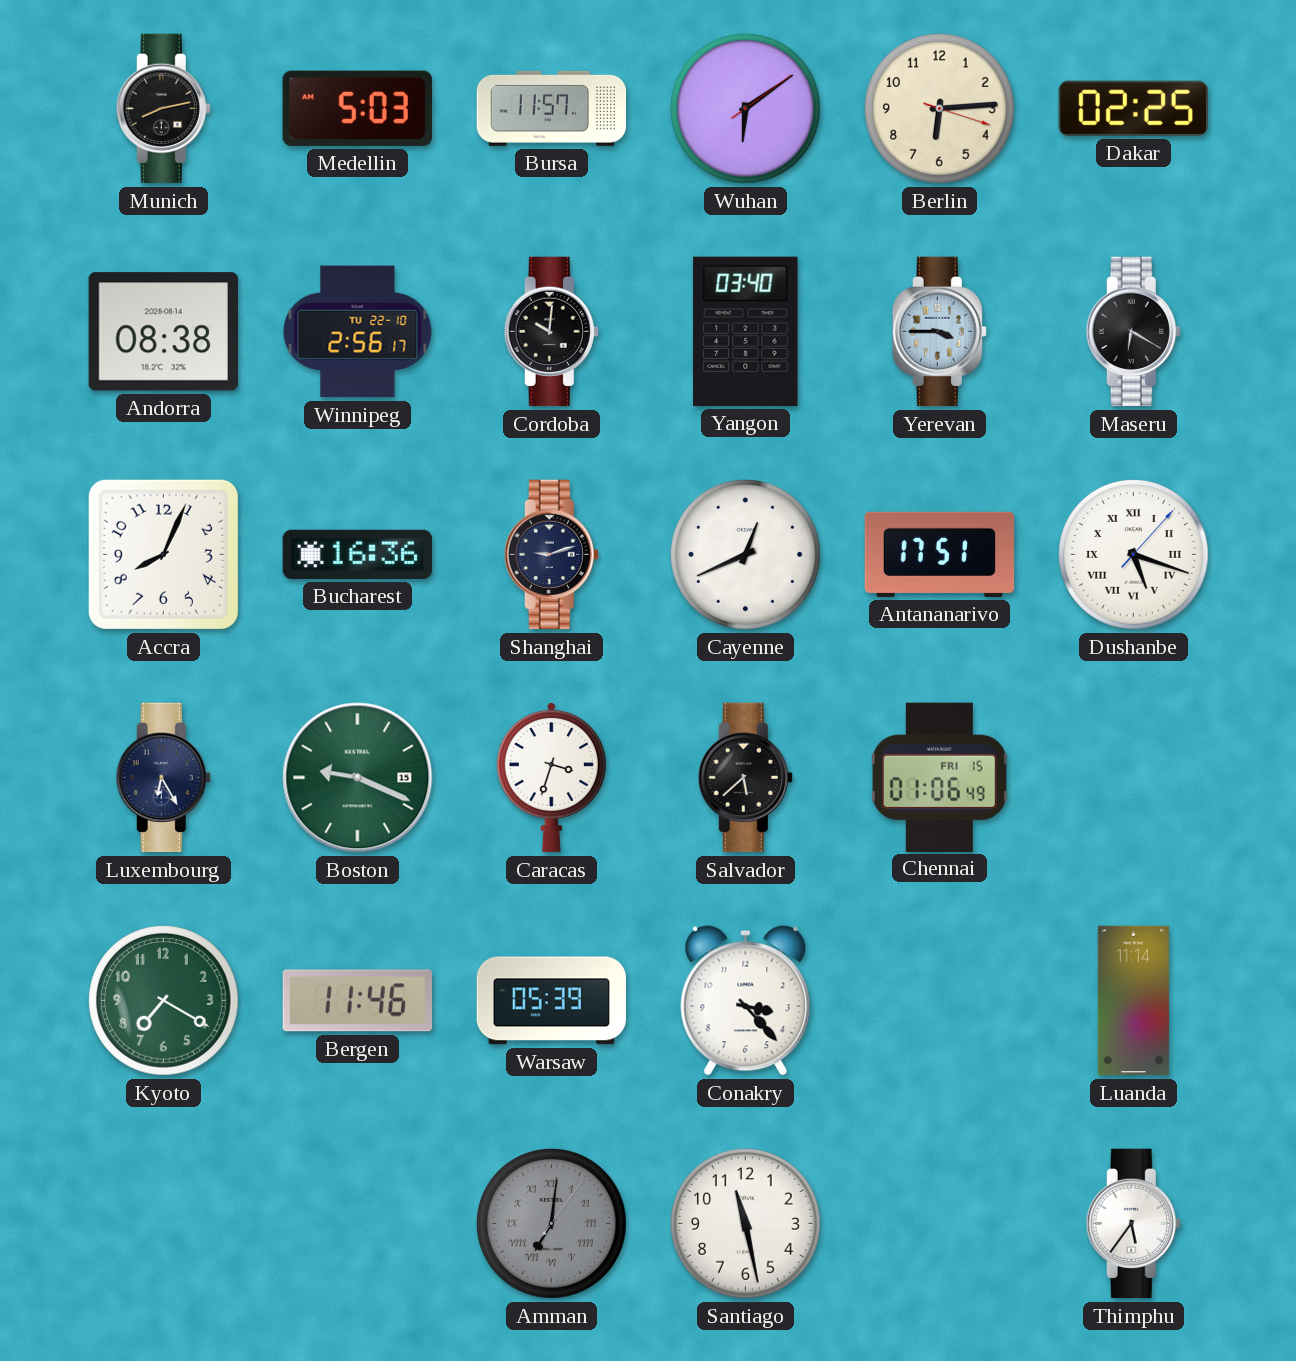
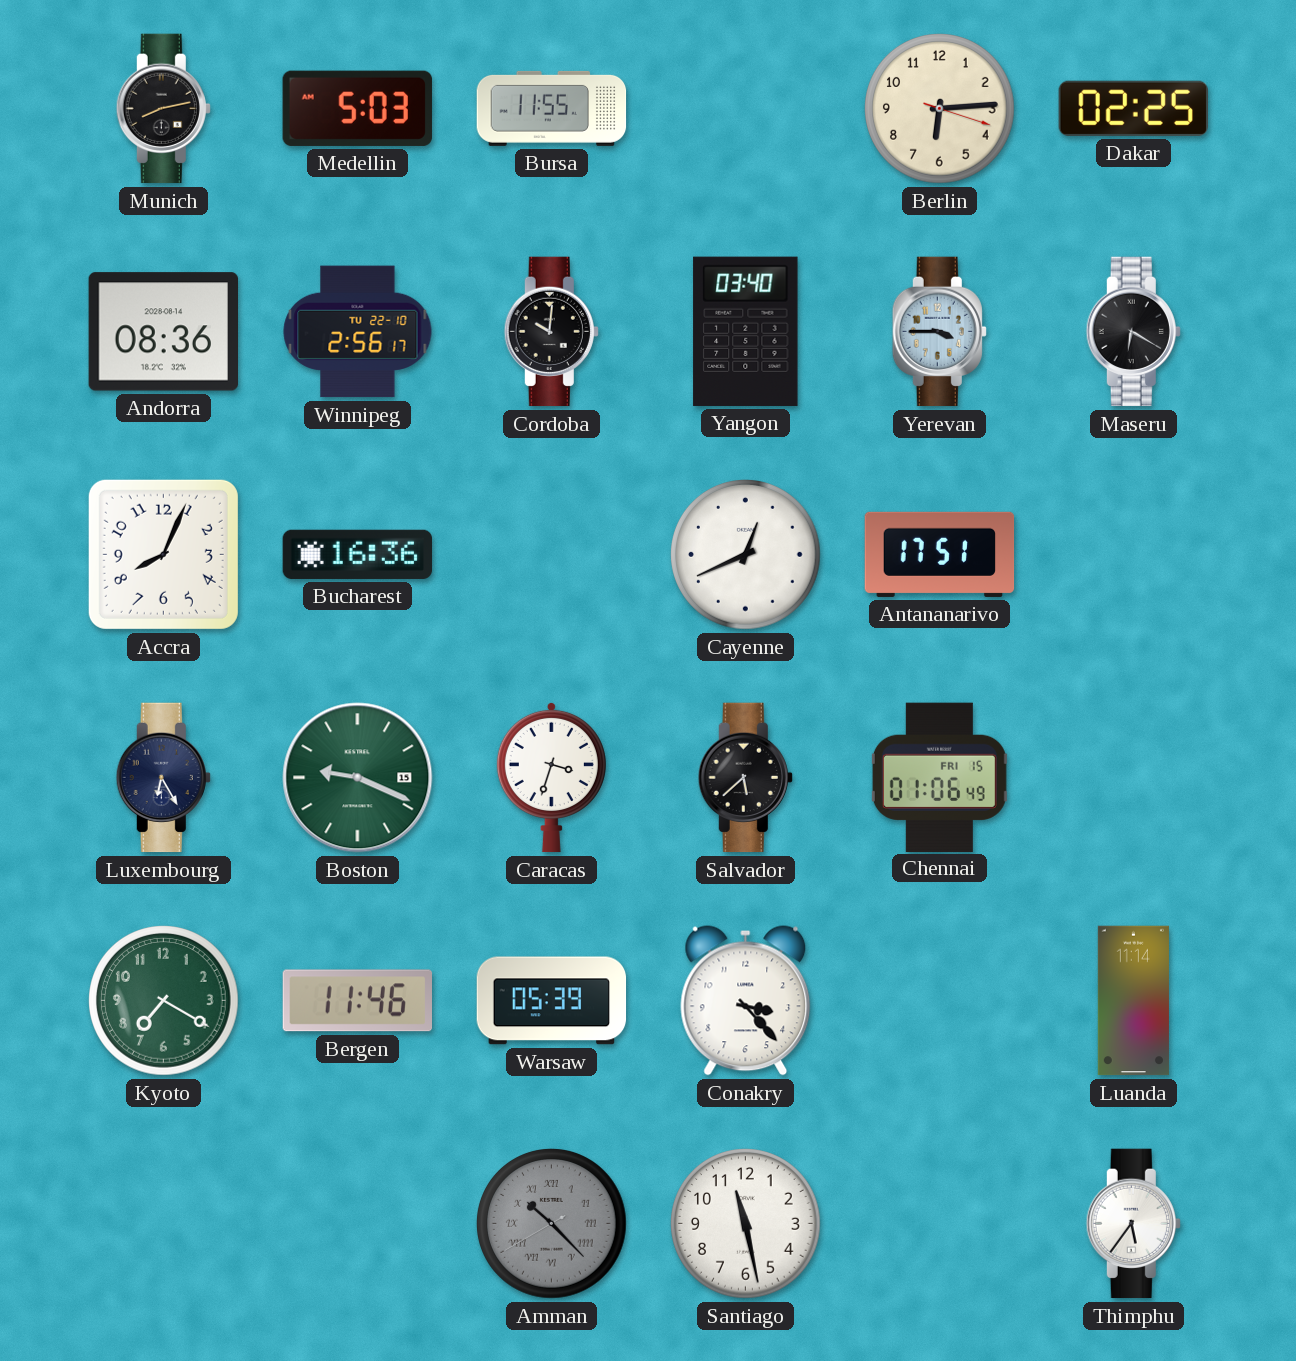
Bursa: 11:57 -> 11:55
Wuhan: 6:09 -> none
Andorra: 08:38 -> 08:36
Shanghai: 9:12 -> none
Dushanbe: 5:18 -> none
Amman: 7:01 -> 10:22
